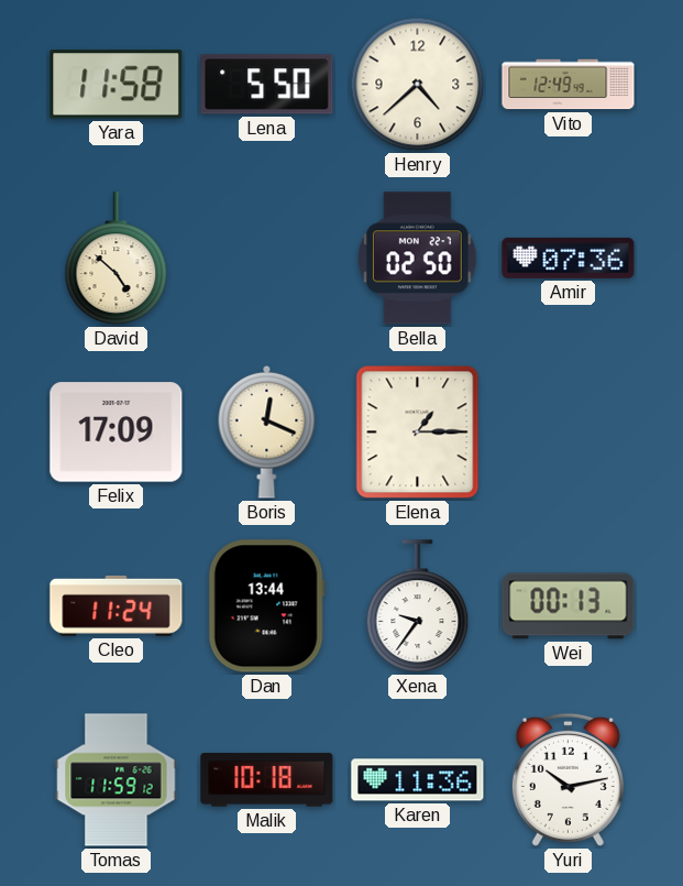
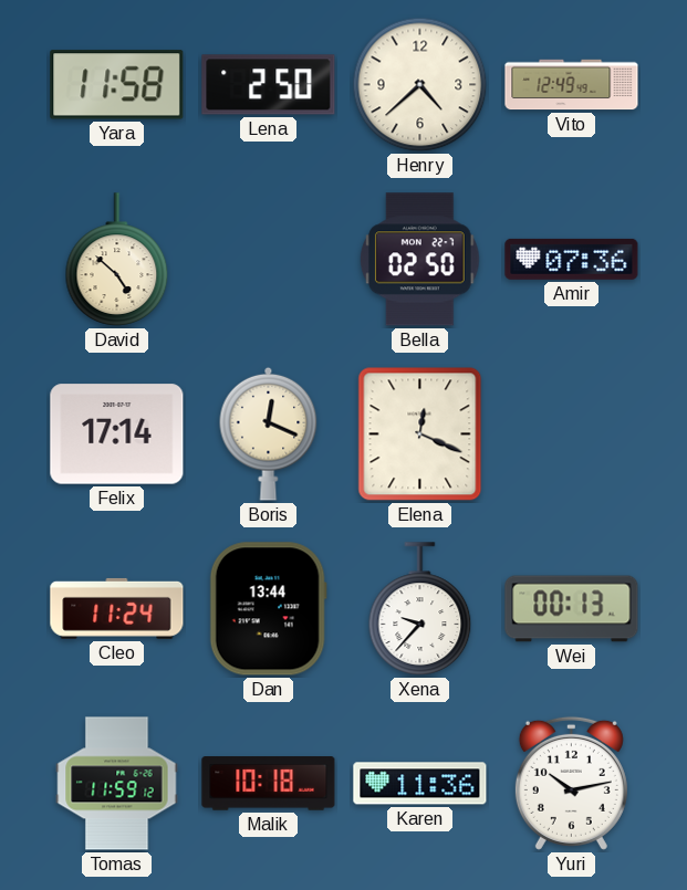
Lena: 5:50 -> 2:50
Felix: 17:09 -> 17:14
Elena: 1:15 -> 12:19
Xena: 9:36 -> 9:37
